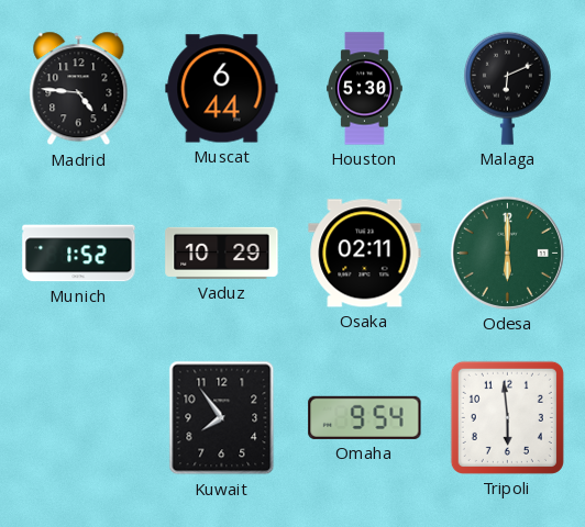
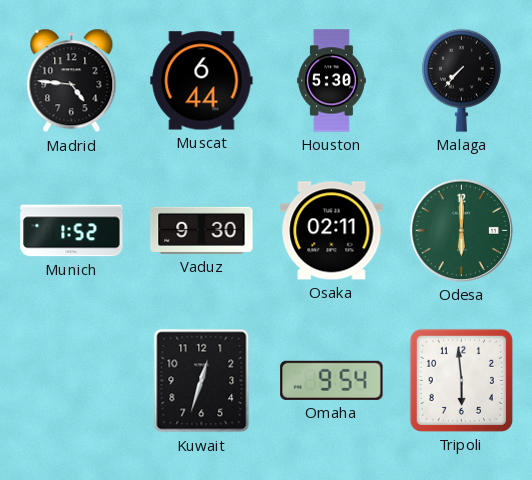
Malaga: 6:11 -> 7:37
Vaduz: 10:29 -> 9:30
Kuwait: 7:54 -> 12:33
